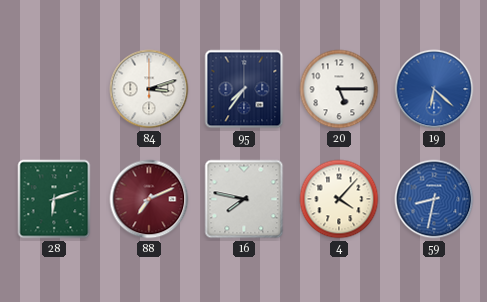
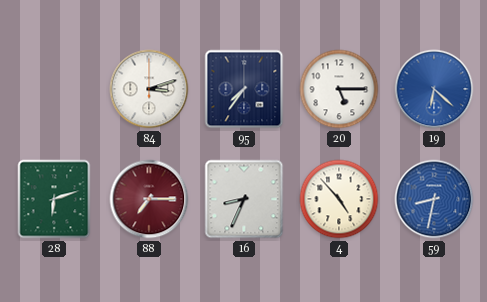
88: 7:11 -> 7:15
16: 7:47 -> 8:34
4: 4:07 -> 4:53
